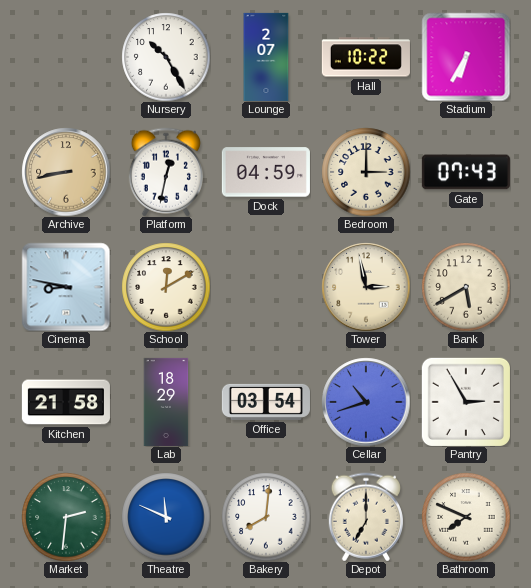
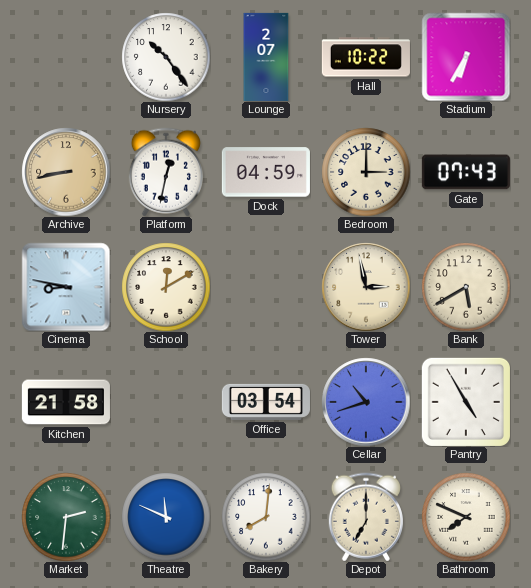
Nursery: 10:25 -> 10:24
Lab: 18:29 -> none
Pantry: 2:55 -> 4:55
